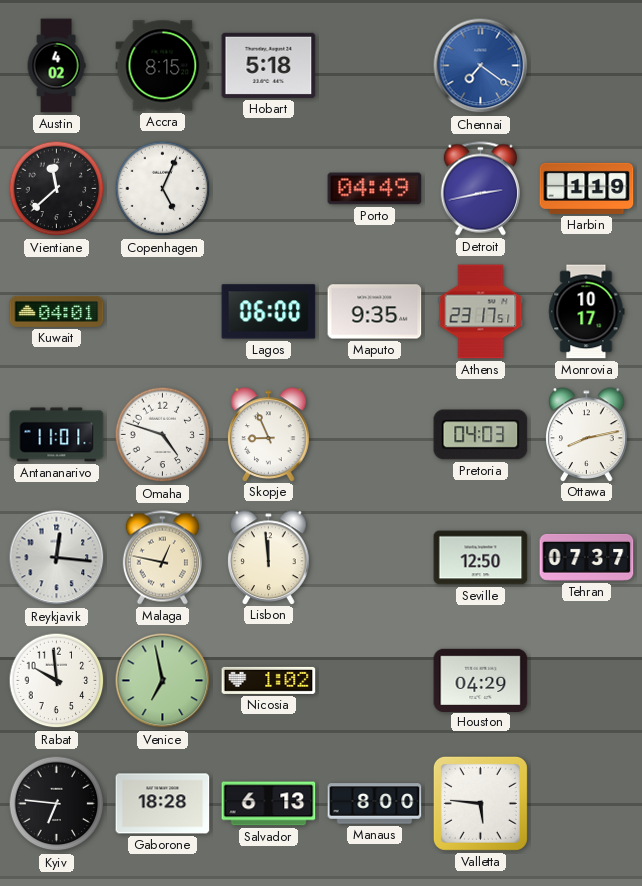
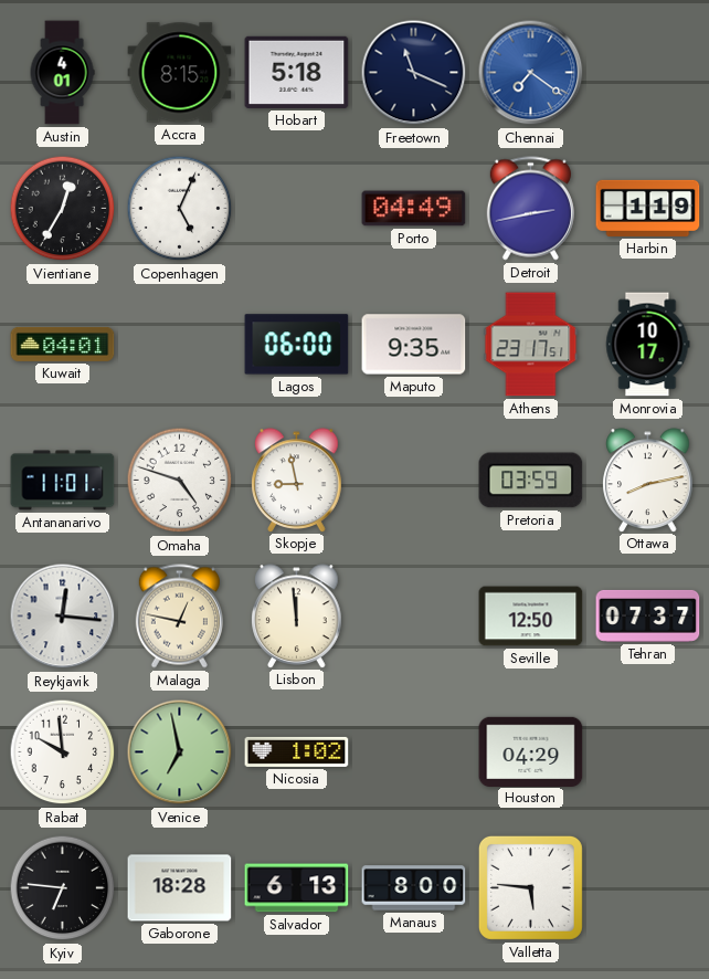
Austin: 4:02 -> 4:01
Freetown: none -> 11:19
Vientiane: 11:38 -> 12:35
Skopje: 8:56 -> 8:58
Pretoria: 04:03 -> 03:59
